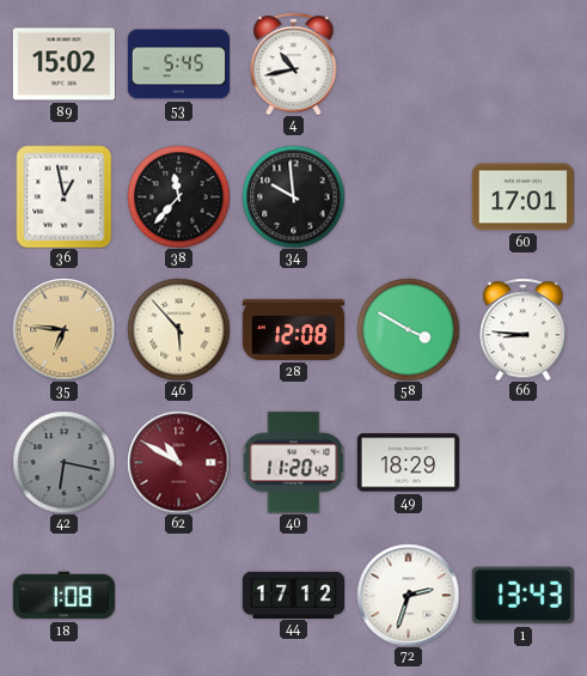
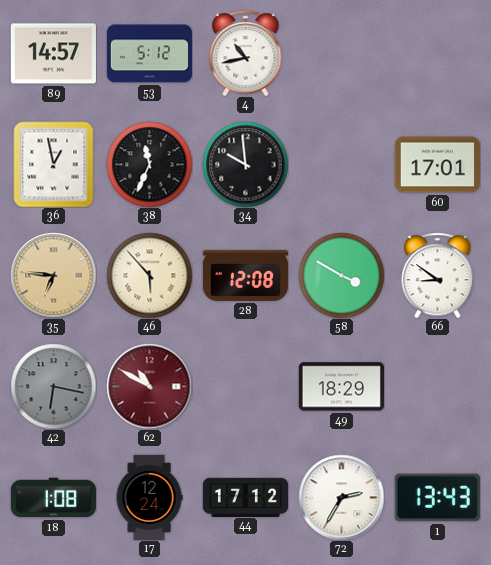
89: 15:02 -> 14:57
53: 5:45 -> 5:12
38: 11:37 -> 11:34
66: 8:46 -> 8:51
40: 11:20 -> none
17: none -> 12:24
72: 2:33 -> 2:35
